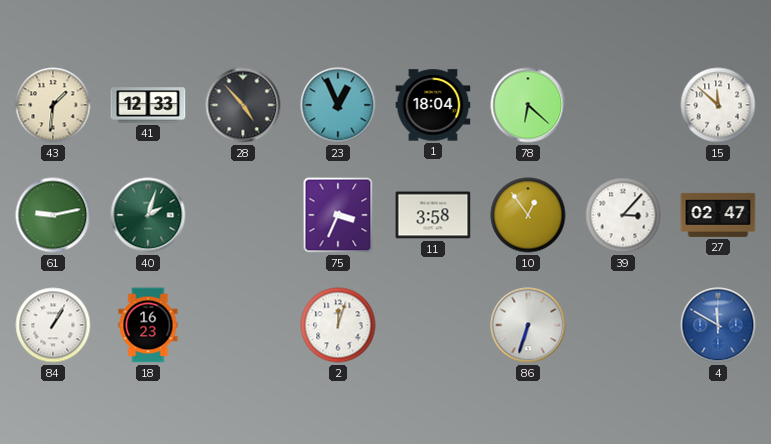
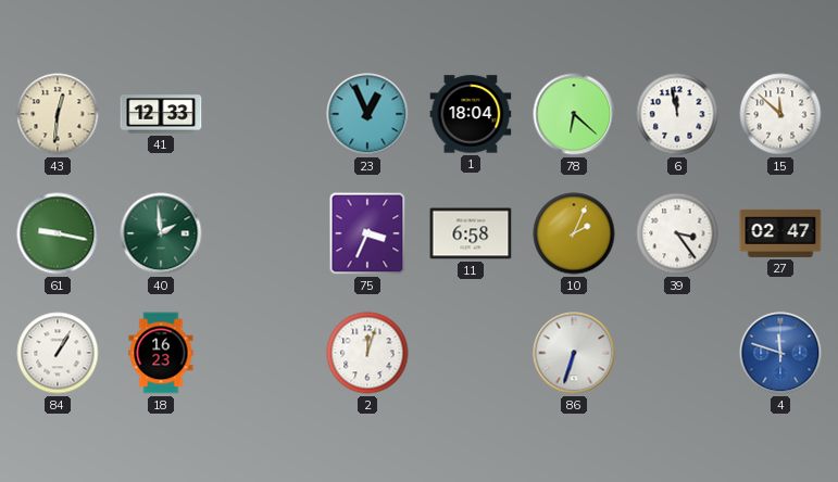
43: 1:31 -> 12:31
28: 4:53 -> none
6: none -> 11:58
61: 9:13 -> 9:17
40: 2:03 -> 1:59
11: 3:58 -> 6:58
10: 12:54 -> 2:04
39: 3:07 -> 3:24
4: 11:50 -> 11:48
